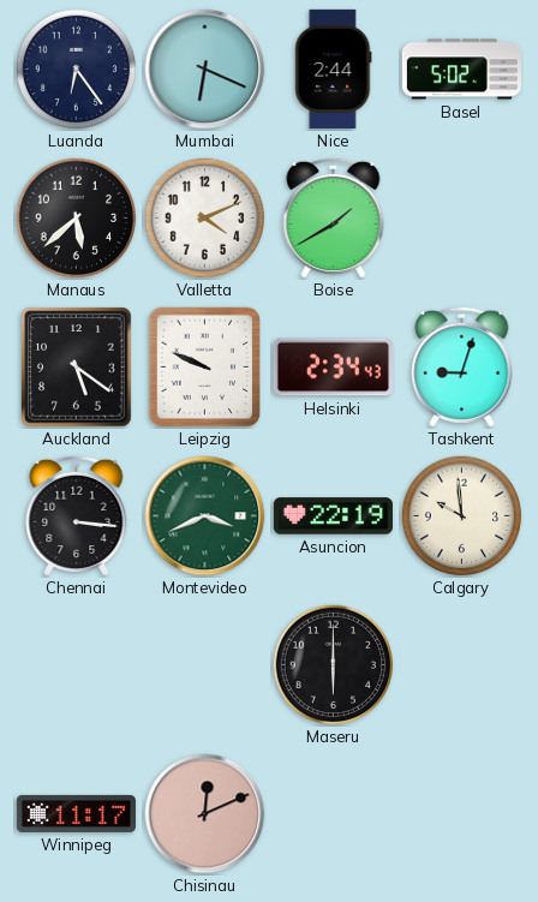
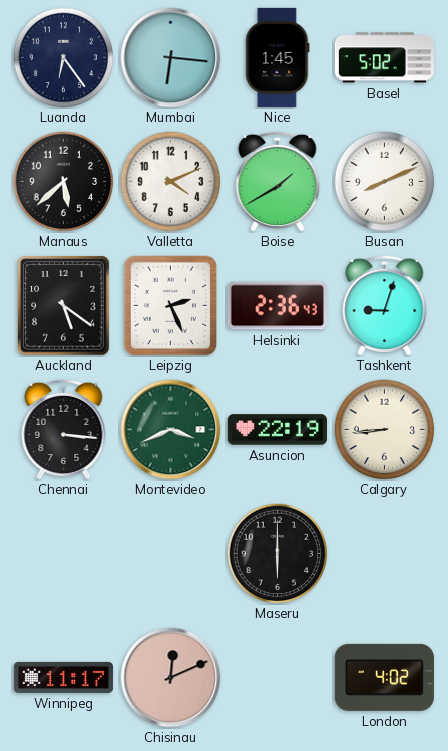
Mumbai: 6:19 -> 6:16
Nice: 2:44 -> 1:45
Busan: none -> 8:11
Leipzig: 9:49 -> 2:26
Helsinki: 2:34 -> 2:36
Calgary: 9:59 -> 8:44
London: none -> 4:02
